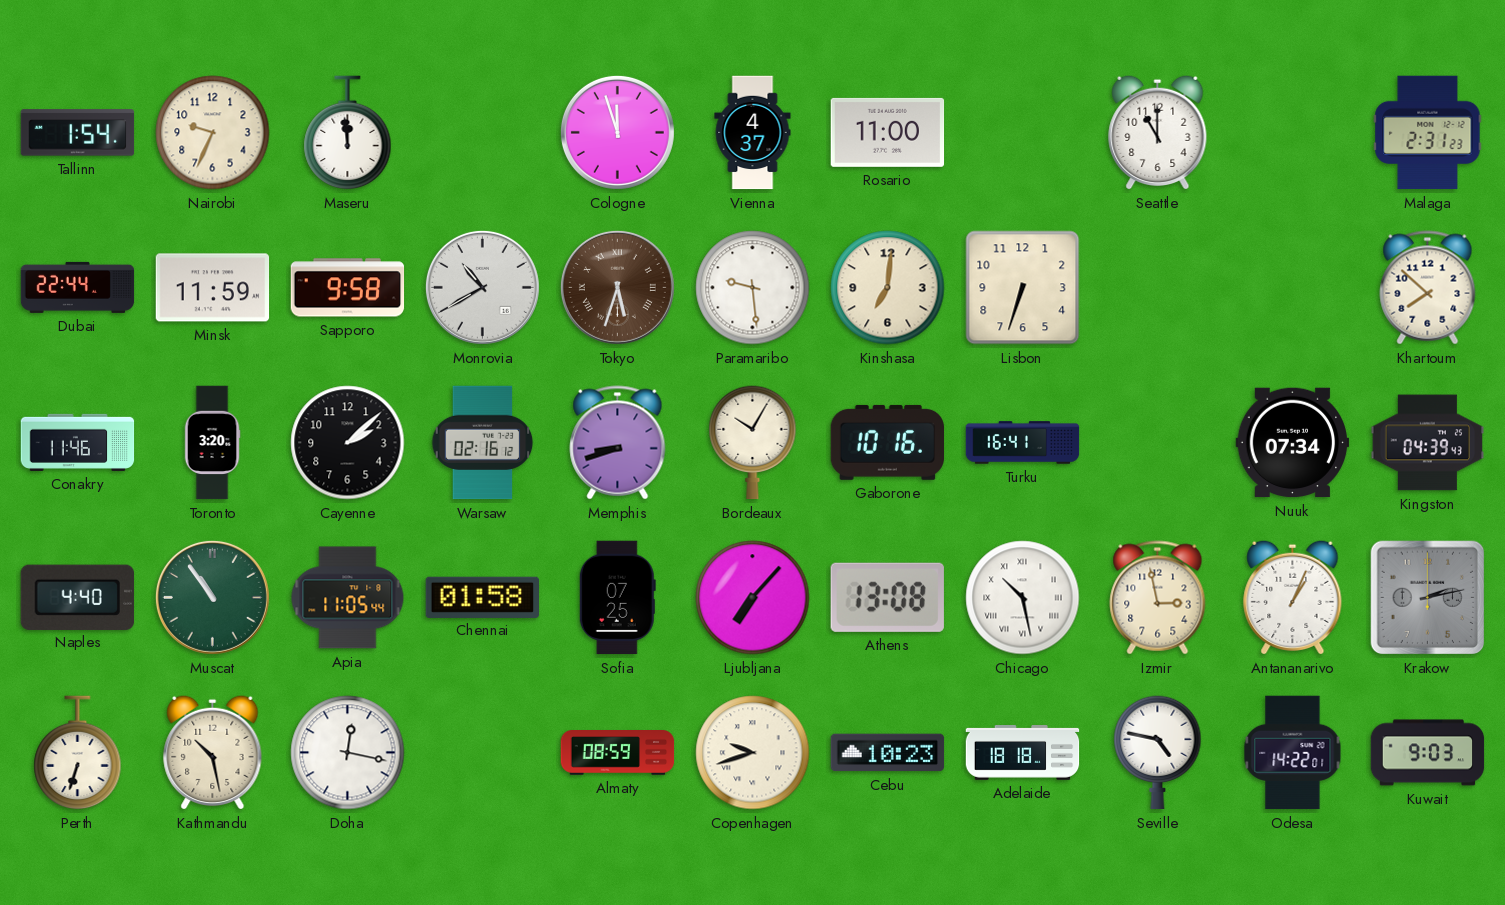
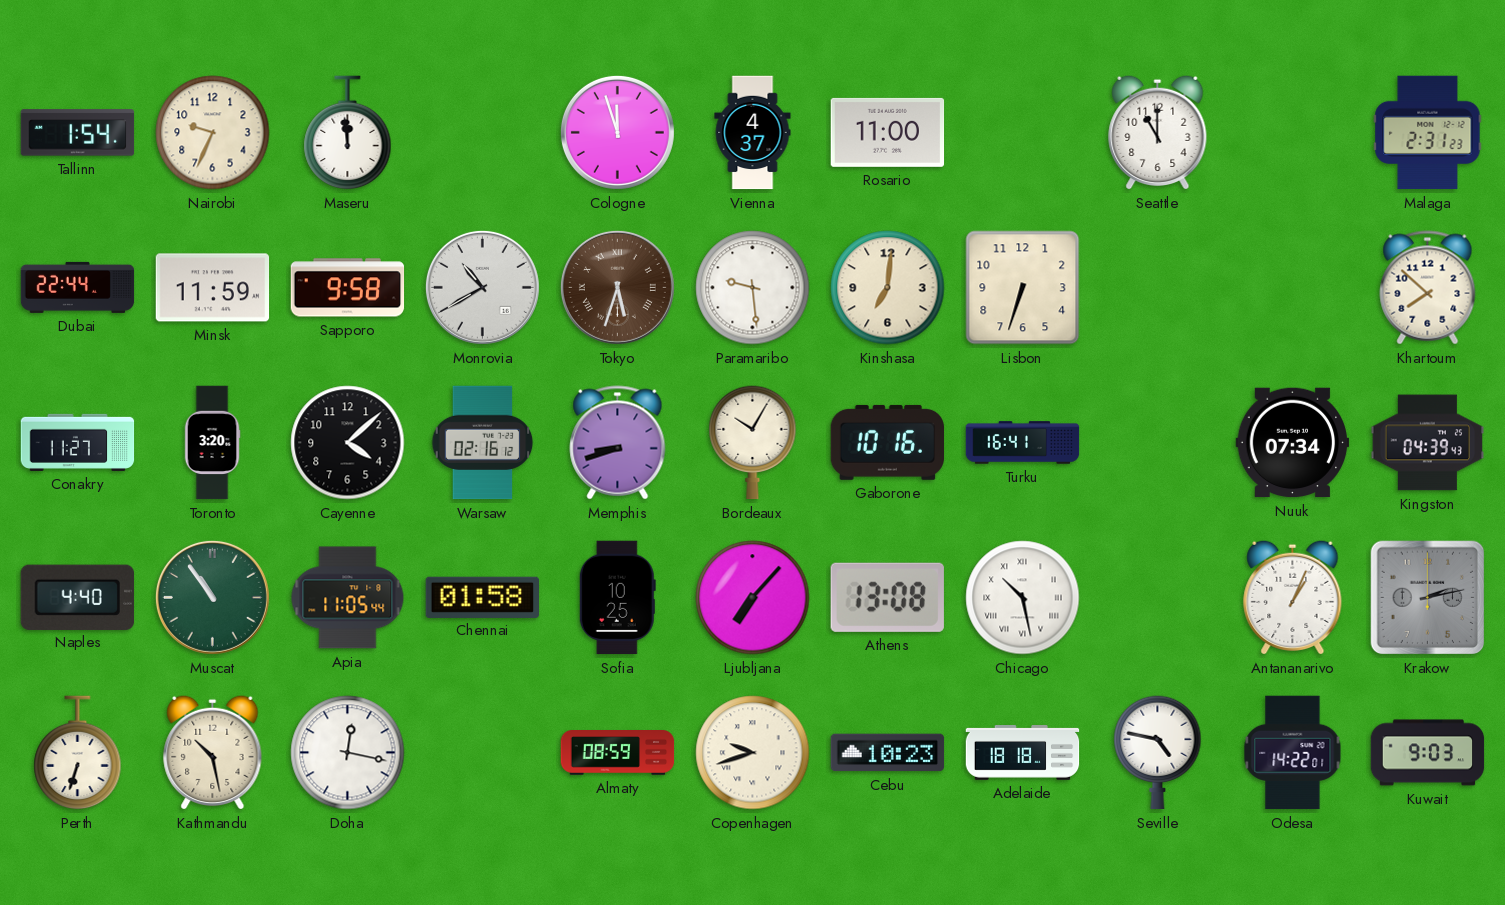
Conakry: 11:46 -> 11:27
Cayenne: 2:08 -> 4:08
Sofia: 07:25 -> 10:25
Izmir: 2:58 -> none
